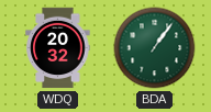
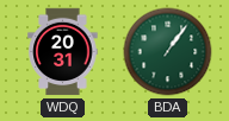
WDQ: 20:32 -> 20:31
